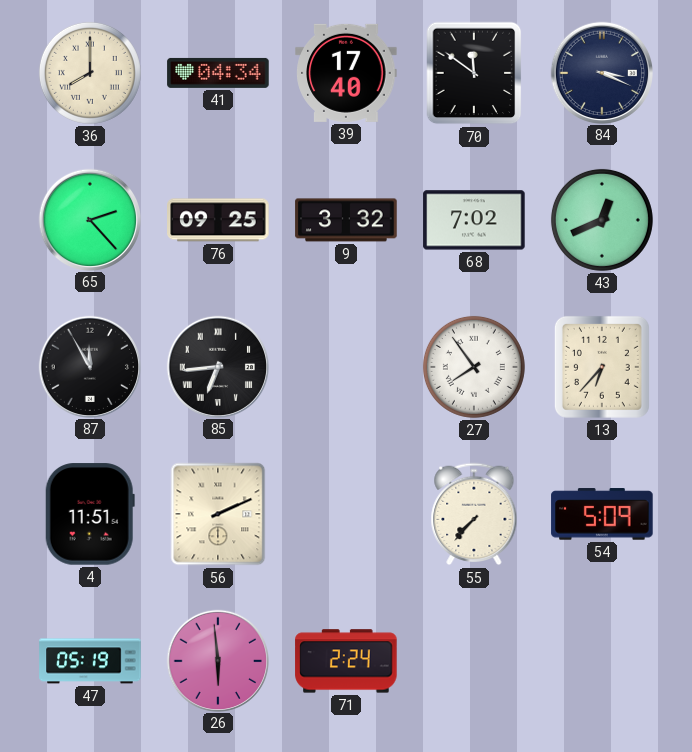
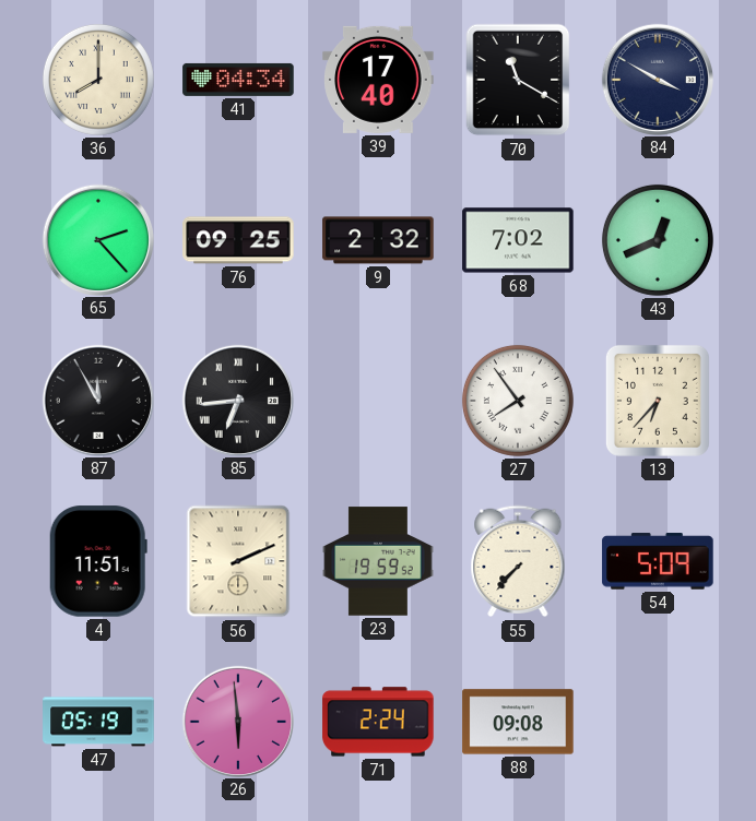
70: 11:51 -> 11:20
84: 3:19 -> 3:50
9: 3:32 -> 2:32
23: none -> 19:59
88: none -> 09:08
